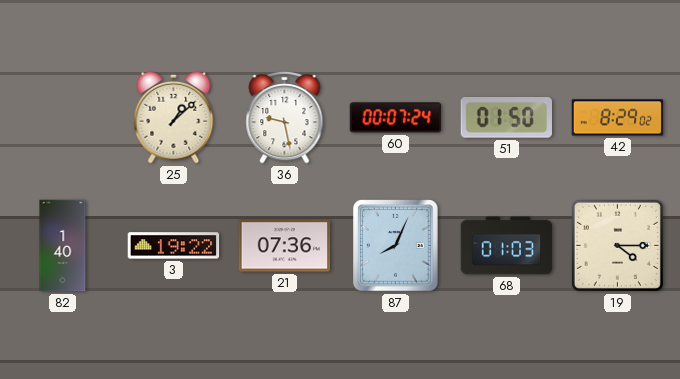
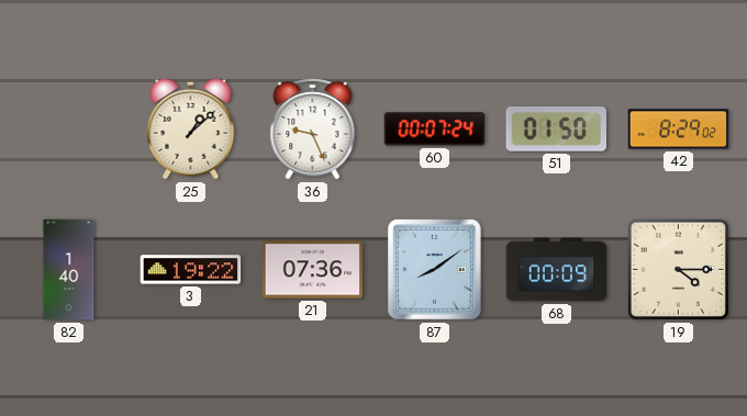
36: 9:28 -> 9:26
87: 8:04 -> 8:09
68: 01:03 -> 00:09
